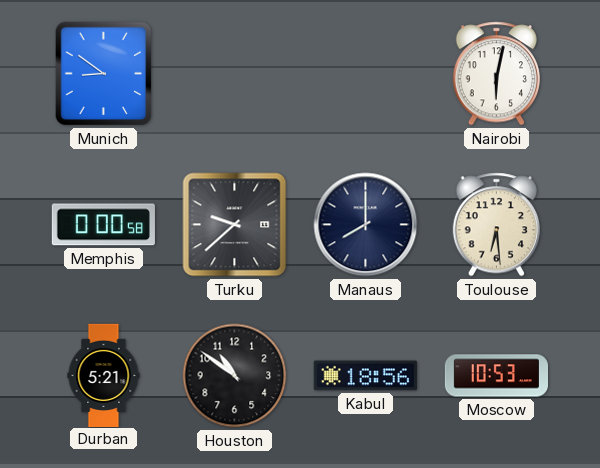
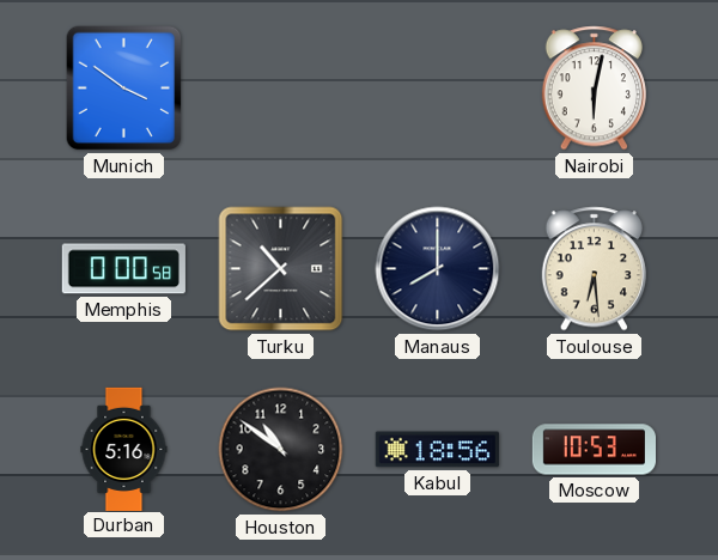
Munich: 8:51 -> 3:51
Turku: 9:38 -> 10:38
Durban: 5:21 -> 5:16
